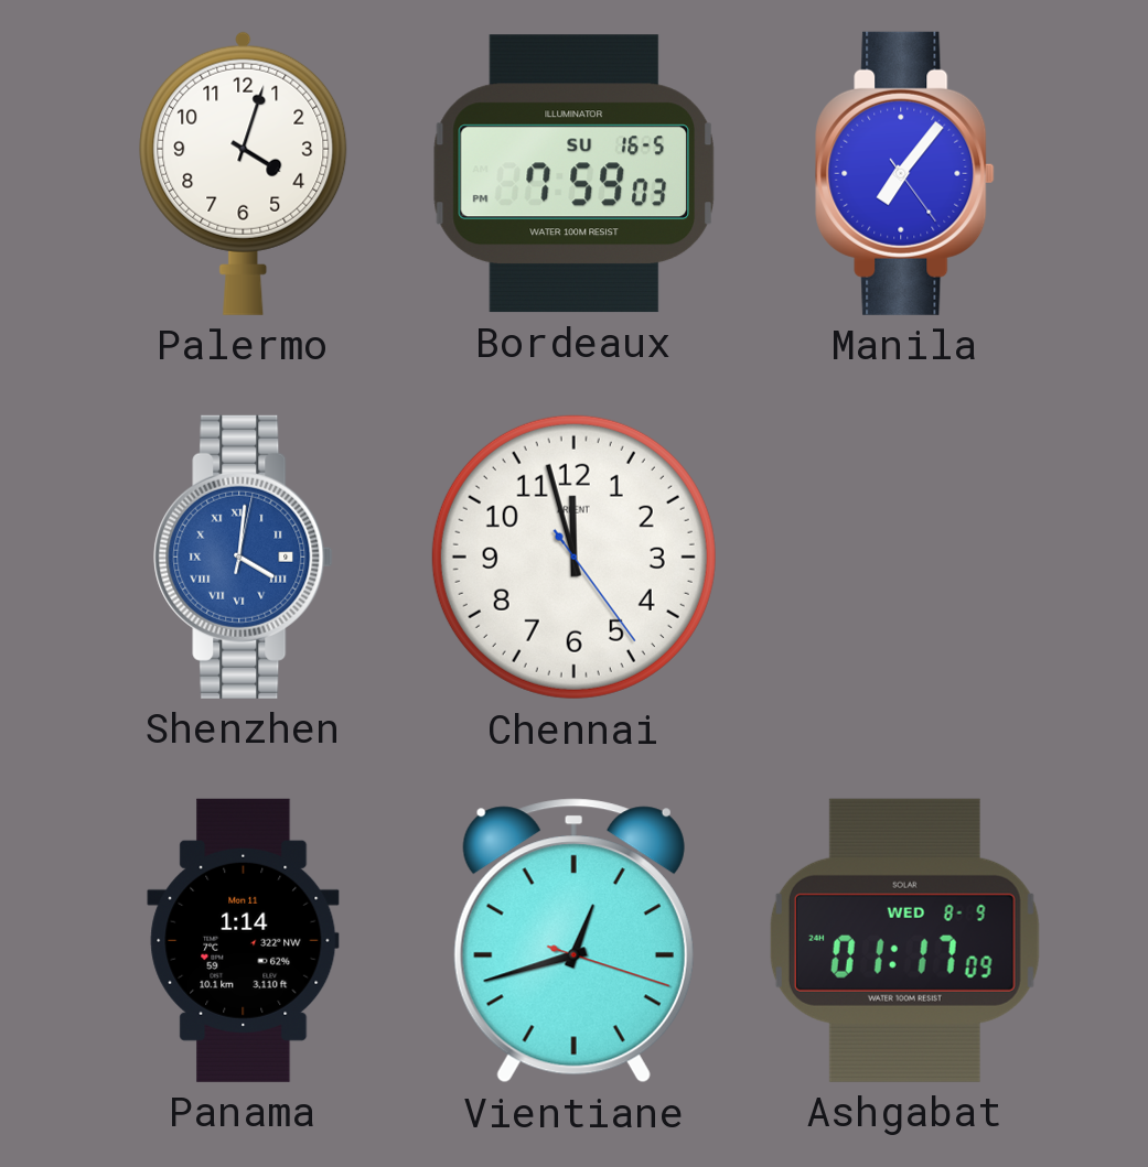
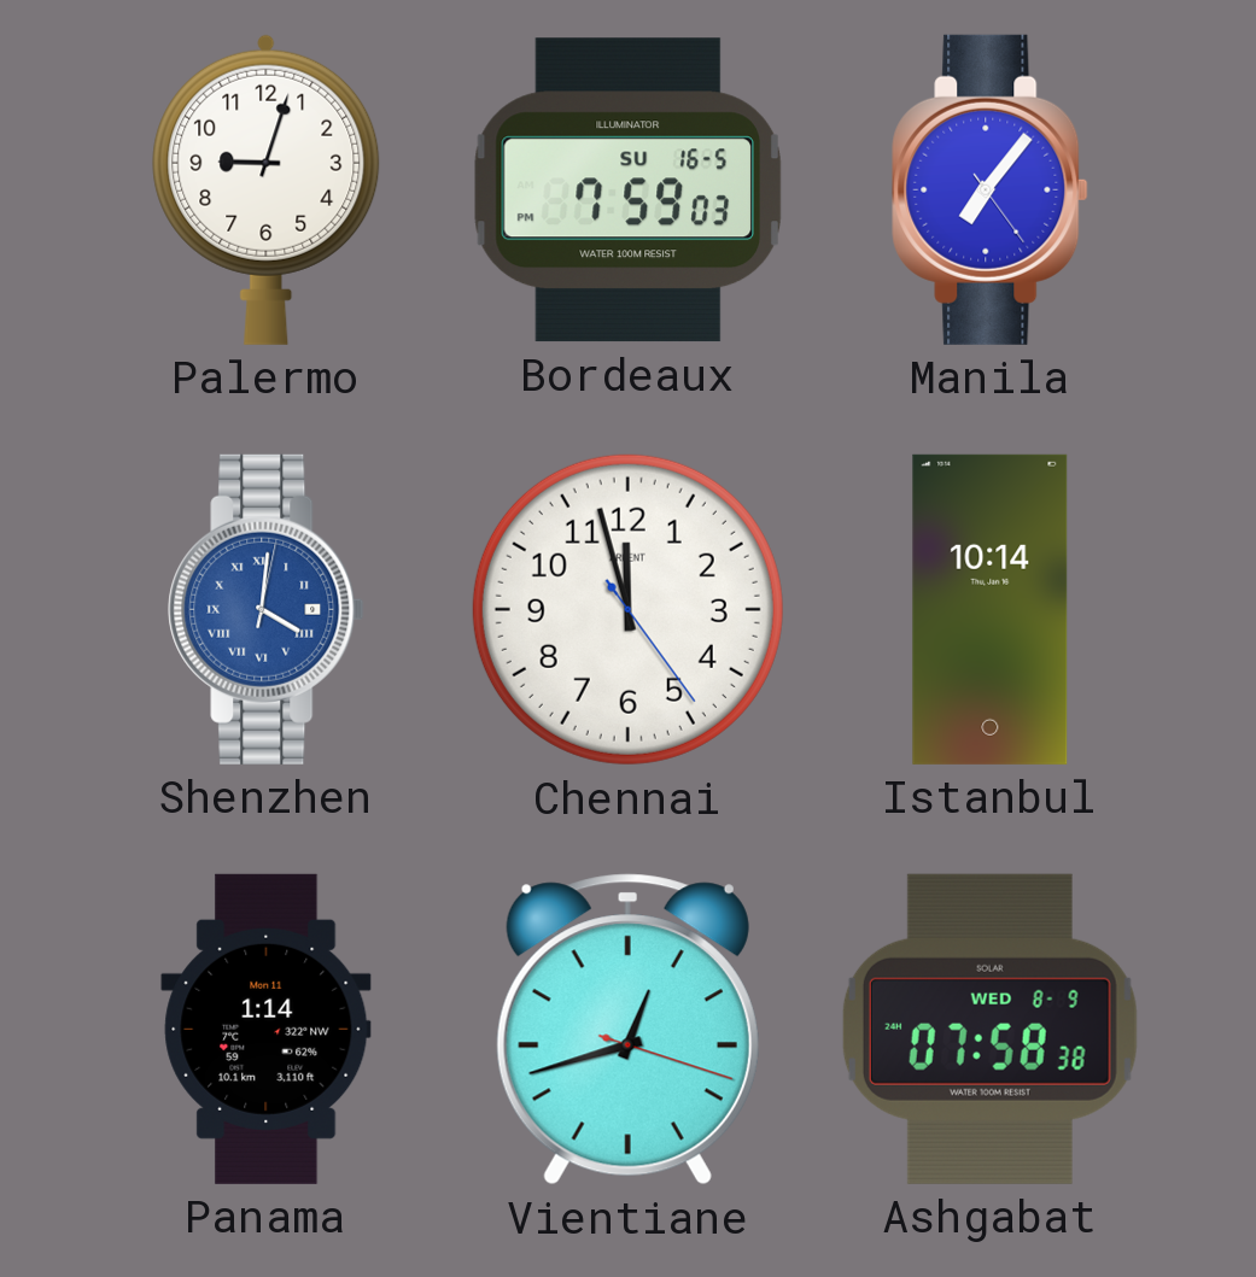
Palermo: 4:03 -> 9:03
Istanbul: none -> 10:14
Ashgabat: 01:17 -> 07:58
